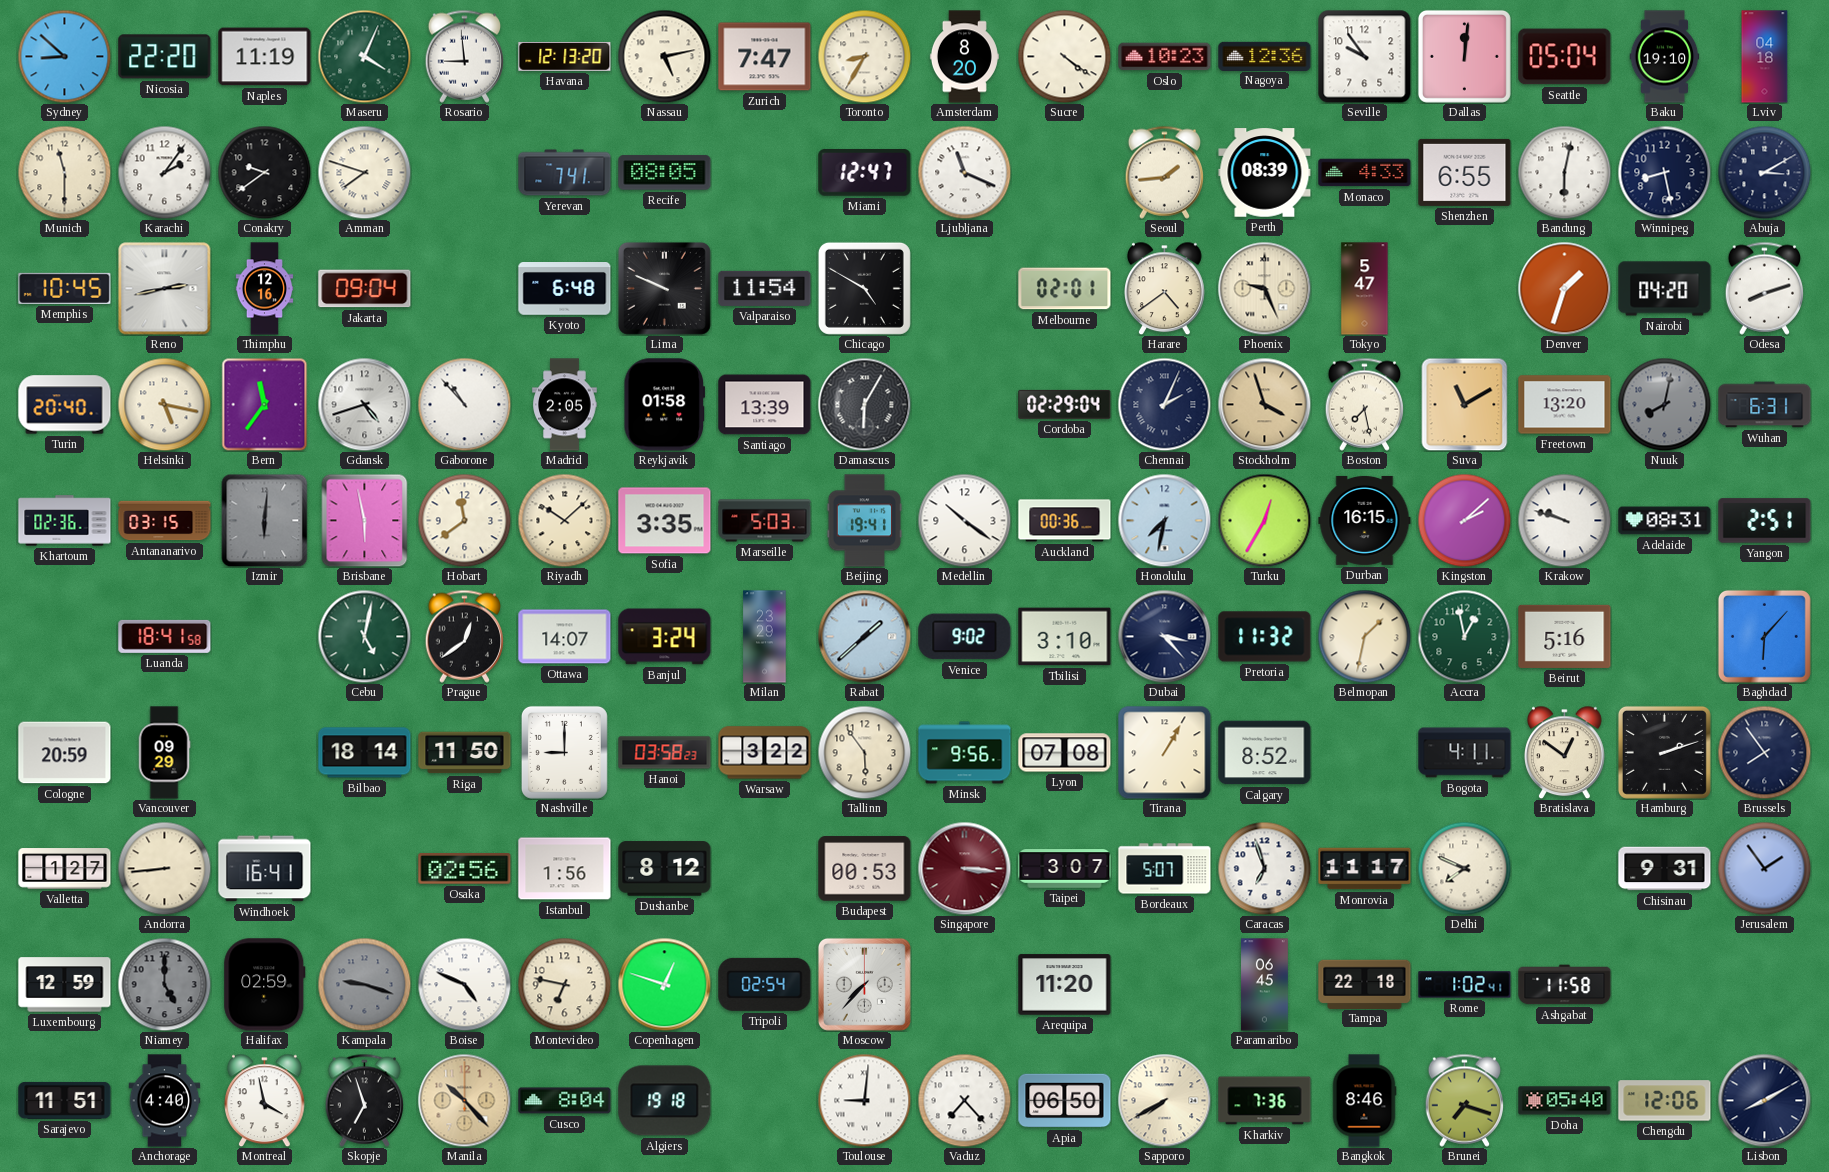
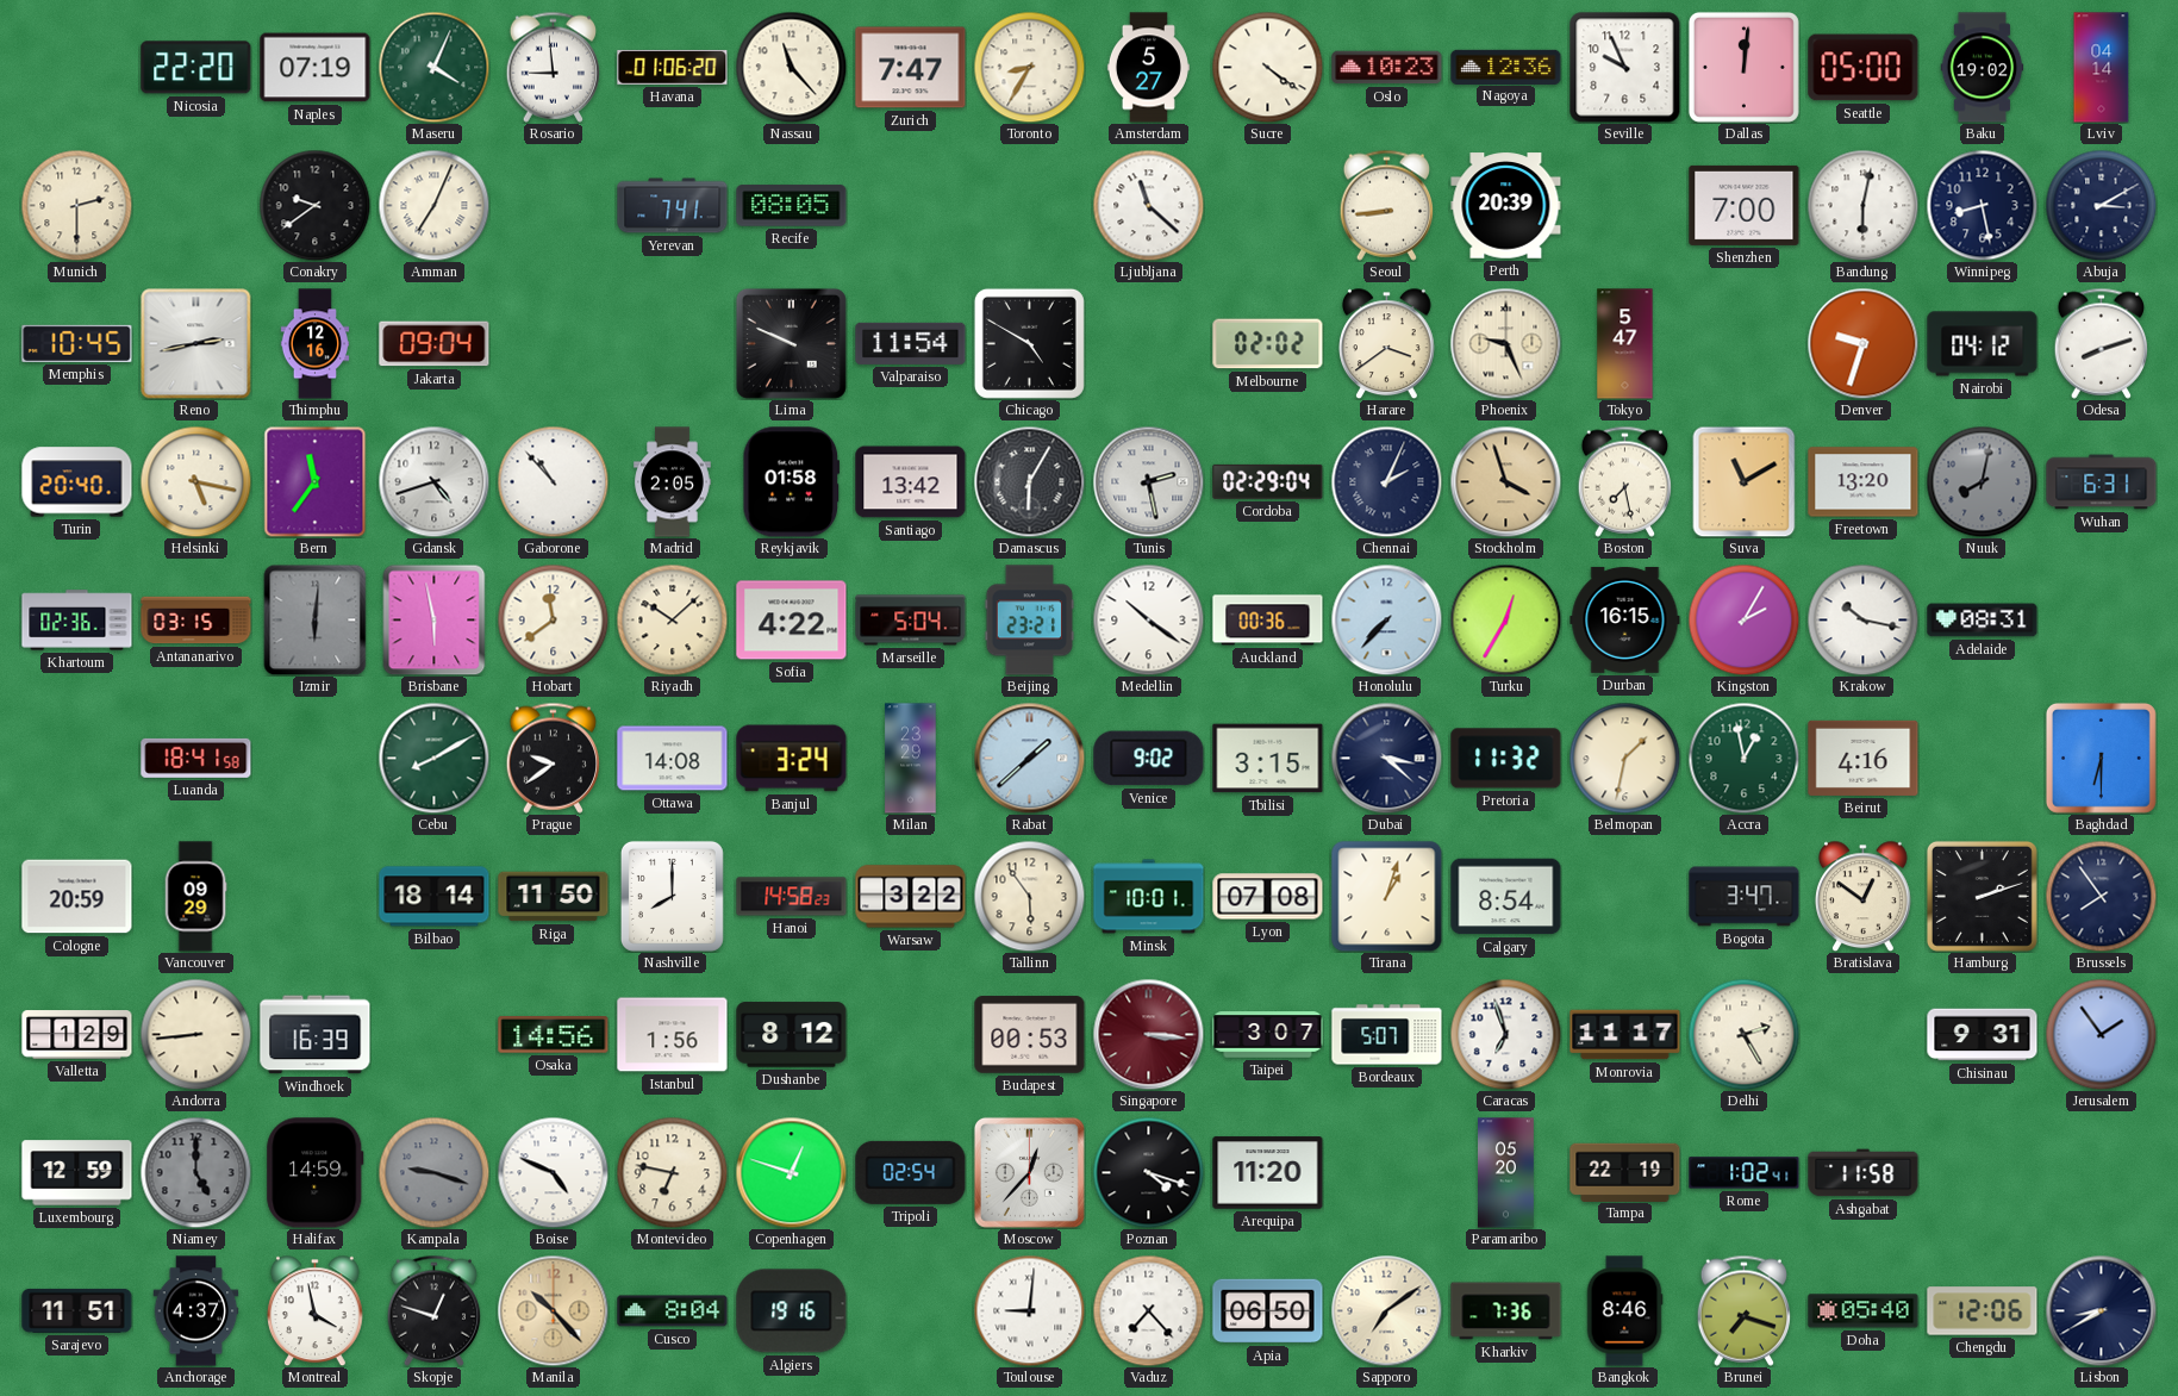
Sydney: 8:52 -> none
Naples: 11:19 -> 07:19
Havana: 12:13 -> 01:06
Nassau: 5:13 -> 11:23
Amsterdam: 8:20 -> 5:27
Seville: 9:54 -> 9:56
Seattle: 05:04 -> 05:00
Baku: 19:10 -> 19:02
Lviv: 04:18 -> 04:14
Munich: 11:30 -> 2:30
Karachi: 2:06 -> none
Amman: 7:48 -> 7:04
Miami: 12:47 -> none
Ljubljana: 11:19 -> 11:22
Seoul: 1:44 -> 8:44
Perth: 08:39 -> 20:39
Monaco: 4:33 -> none
Shenzhen: 6:55 -> 7:00
Kyoto: 6:48 -> none
Melbourne: 02:01 -> 02:02
Harare: 4:39 -> 3:39
Denver: 1:33 -> 9:33
Nairobi: 04:20 -> 04:12
Santiago: 13:39 -> 13:42
Tunis: none -> 2:28
Sofia: 3:35 -> 4:22
Marseille: 5:03 -> 5:04
Beijing: 19:41 -> 23:21
Honolulu: 7:32 -> 7:37
Kingston: 2:08 -> 2:05
Krakow: 9:48 -> 10:17
Yangon: 2:51 -> none
Cebu: 5:02 -> 8:10
Prague: 12:39 -> 9:39
Ottawa: 14:07 -> 14:08
Tbilisi: 3:10 -> 3:15
Dubai: 3:23 -> 3:22
Beirut: 5:16 -> 4:16
Baghdad: 6:07 -> 6:30
Nashville: 9:00 -> 8:00
Hanoi: 03:58 -> 14:58
Minsk: 9:56 -> 10:01
Tirana: 1:05 -> 1:03
Calgary: 8:52 -> 8:54
Bogota: 4:11 -> 3:47
Valletta: 1:27 -> 1:29
Windhoek: 16:41 -> 16:39
Osaka: 02:56 -> 14:56
Delhi: 7:49 -> 2:25
Halifax: 02:59 -> 14:59
Moscow: 7:37 -> 12:37
Poznan: none -> 4:18
Paramaribo: 06:45 -> 05:20
Tampa: 22:18 -> 22:19
Anchorage: 4:40 -> 4:37
Skopje: 6:57 -> 12:48
Algiers: 19:18 -> 19:16
Sapporo: 7:40 -> 7:09
Lisbon: 8:10 -> 8:40
